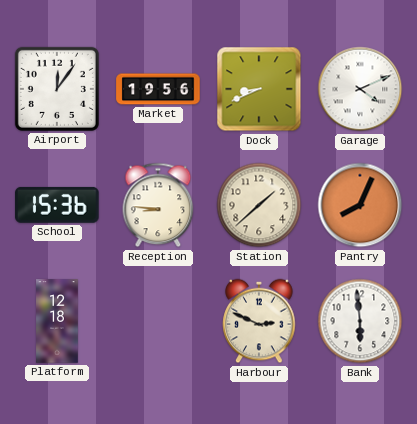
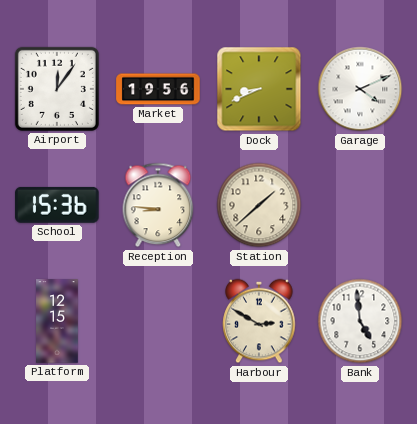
Pantry: 8:04 -> none
Platform: 12:18 -> 12:15
Harbour: 2:49 -> 2:50
Bank: 5:59 -> 4:59
